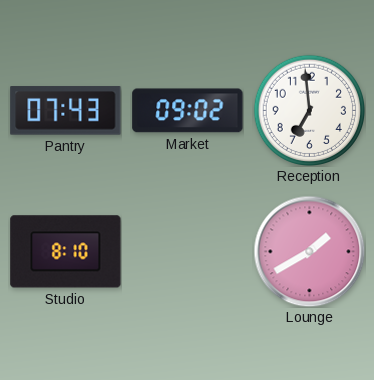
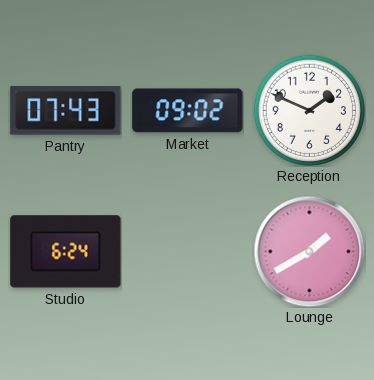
Reception: 6:59 -> 1:49
Studio: 8:10 -> 6:24
